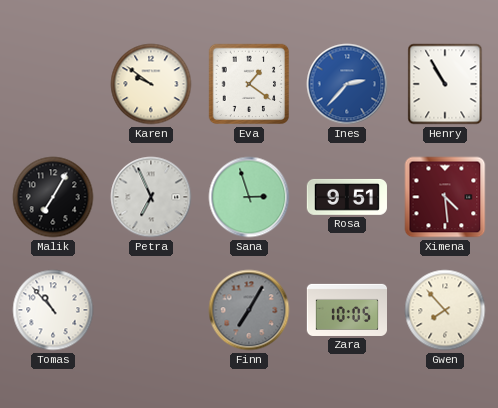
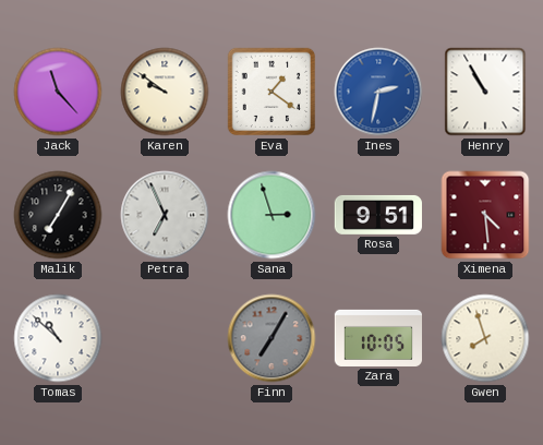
Jack: none -> 11:23
Ines: 2:37 -> 2:32
Tomas: 10:53 -> 10:52
Gwen: 7:53 -> 7:57
